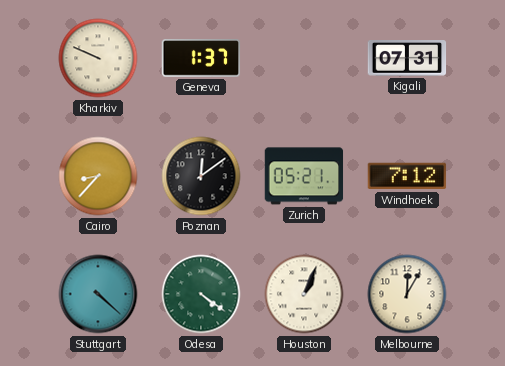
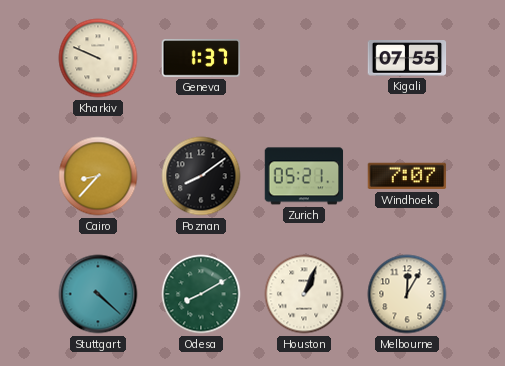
Kigali: 07:31 -> 07:55
Poznan: 12:09 -> 8:09
Windhoek: 7:12 -> 7:07
Odesa: 4:21 -> 8:10
